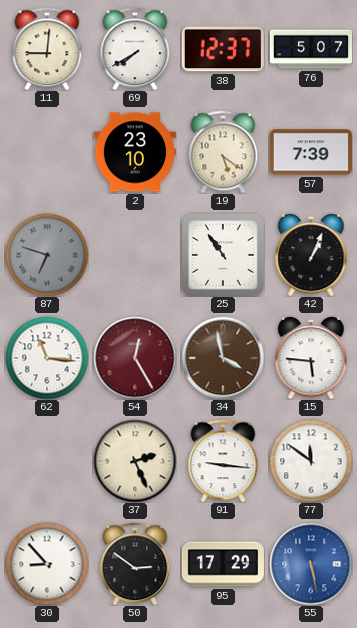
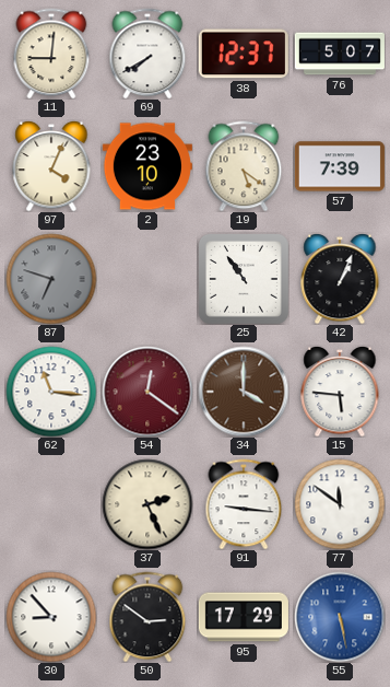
97: none -> 4:04
54: 12:25 -> 12:21
34: 3:58 -> 4:00
